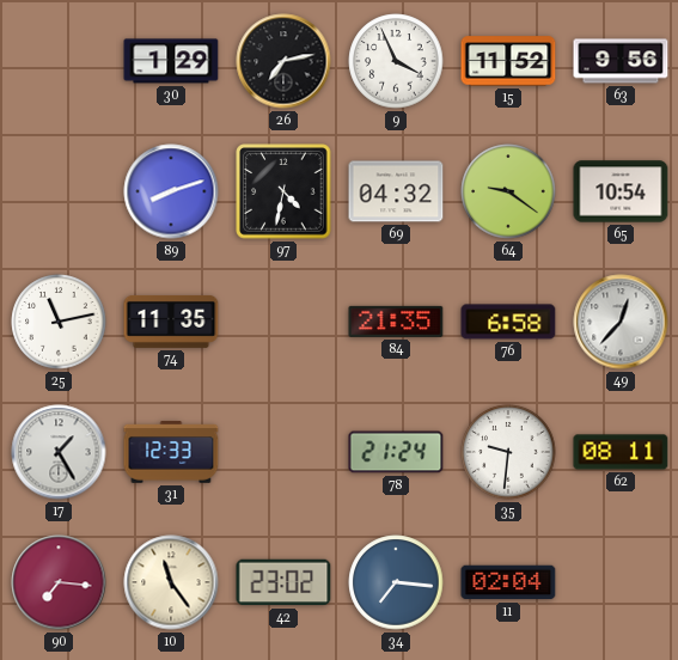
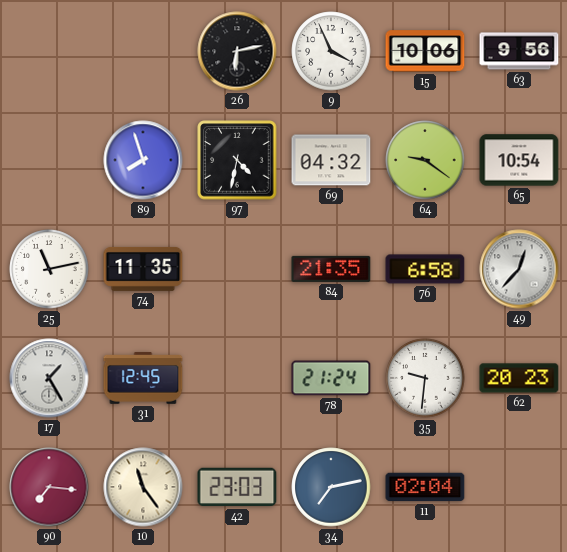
30: 1:29 -> none
26: 7:13 -> 6:13
15: 11:52 -> 10:06
89: 8:12 -> 7:57
31: 12:33 -> 12:45
62: 08:11 -> 20:23
42: 23:02 -> 23:03
34: 7:16 -> 7:13
